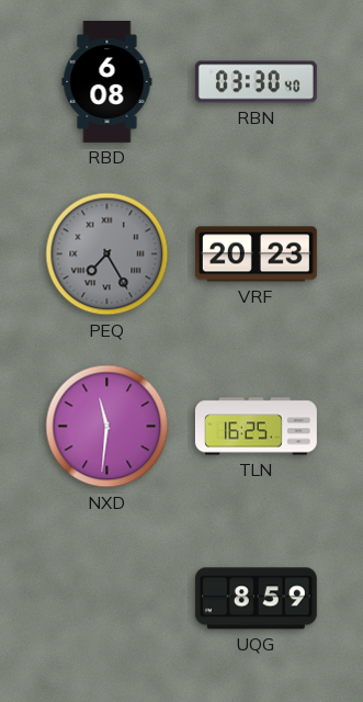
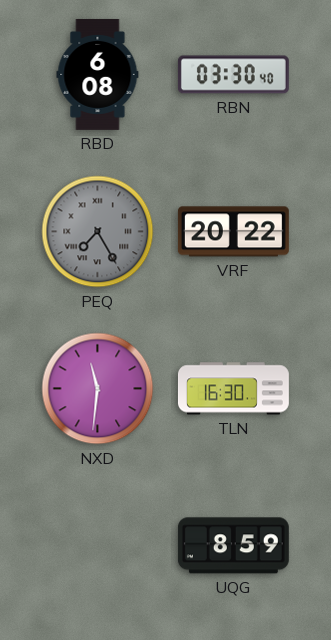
VRF: 20:23 -> 20:22
TLN: 16:25 -> 16:30
